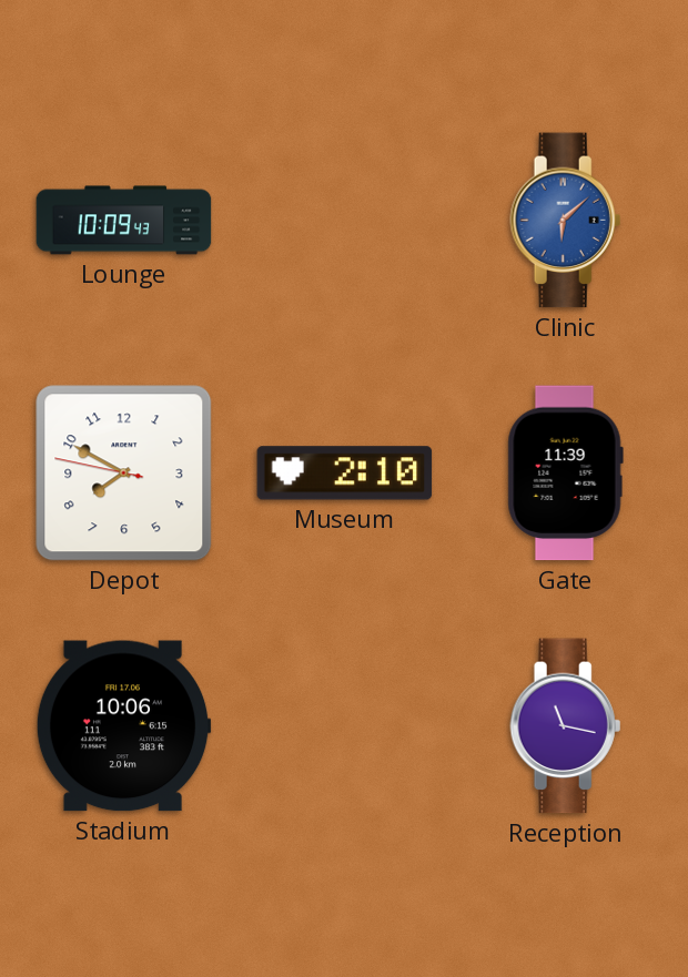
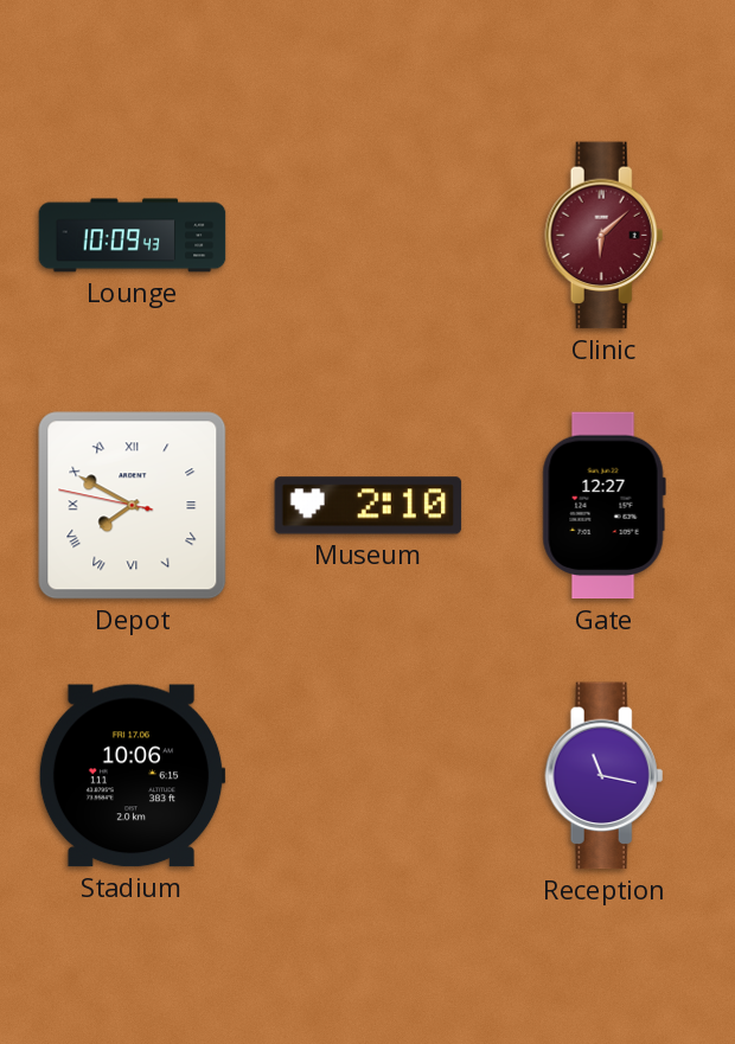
Clinic dial: blue -> burgundy
Depot numerals: Arabic -> Roman
Gate: 11:39 -> 12:27
